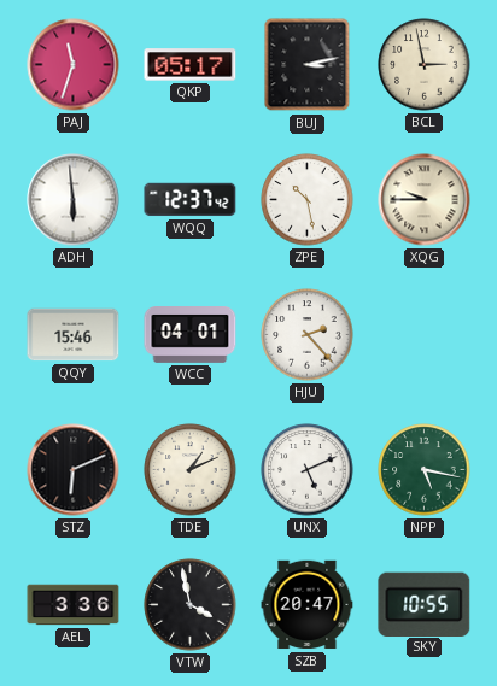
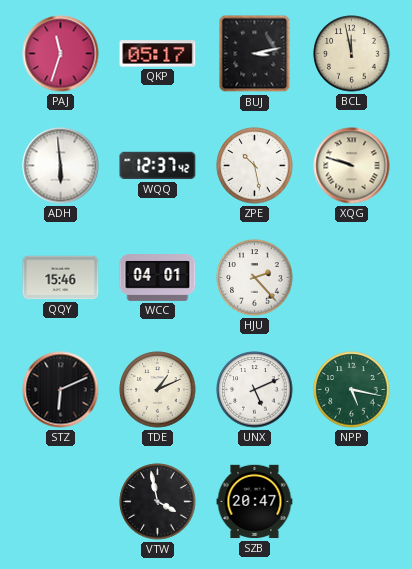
BCL: 2:58 -> 11:58
XQG: 9:45 -> 9:48
AEL: 3:36 -> none
SKY: 10:55 -> none
